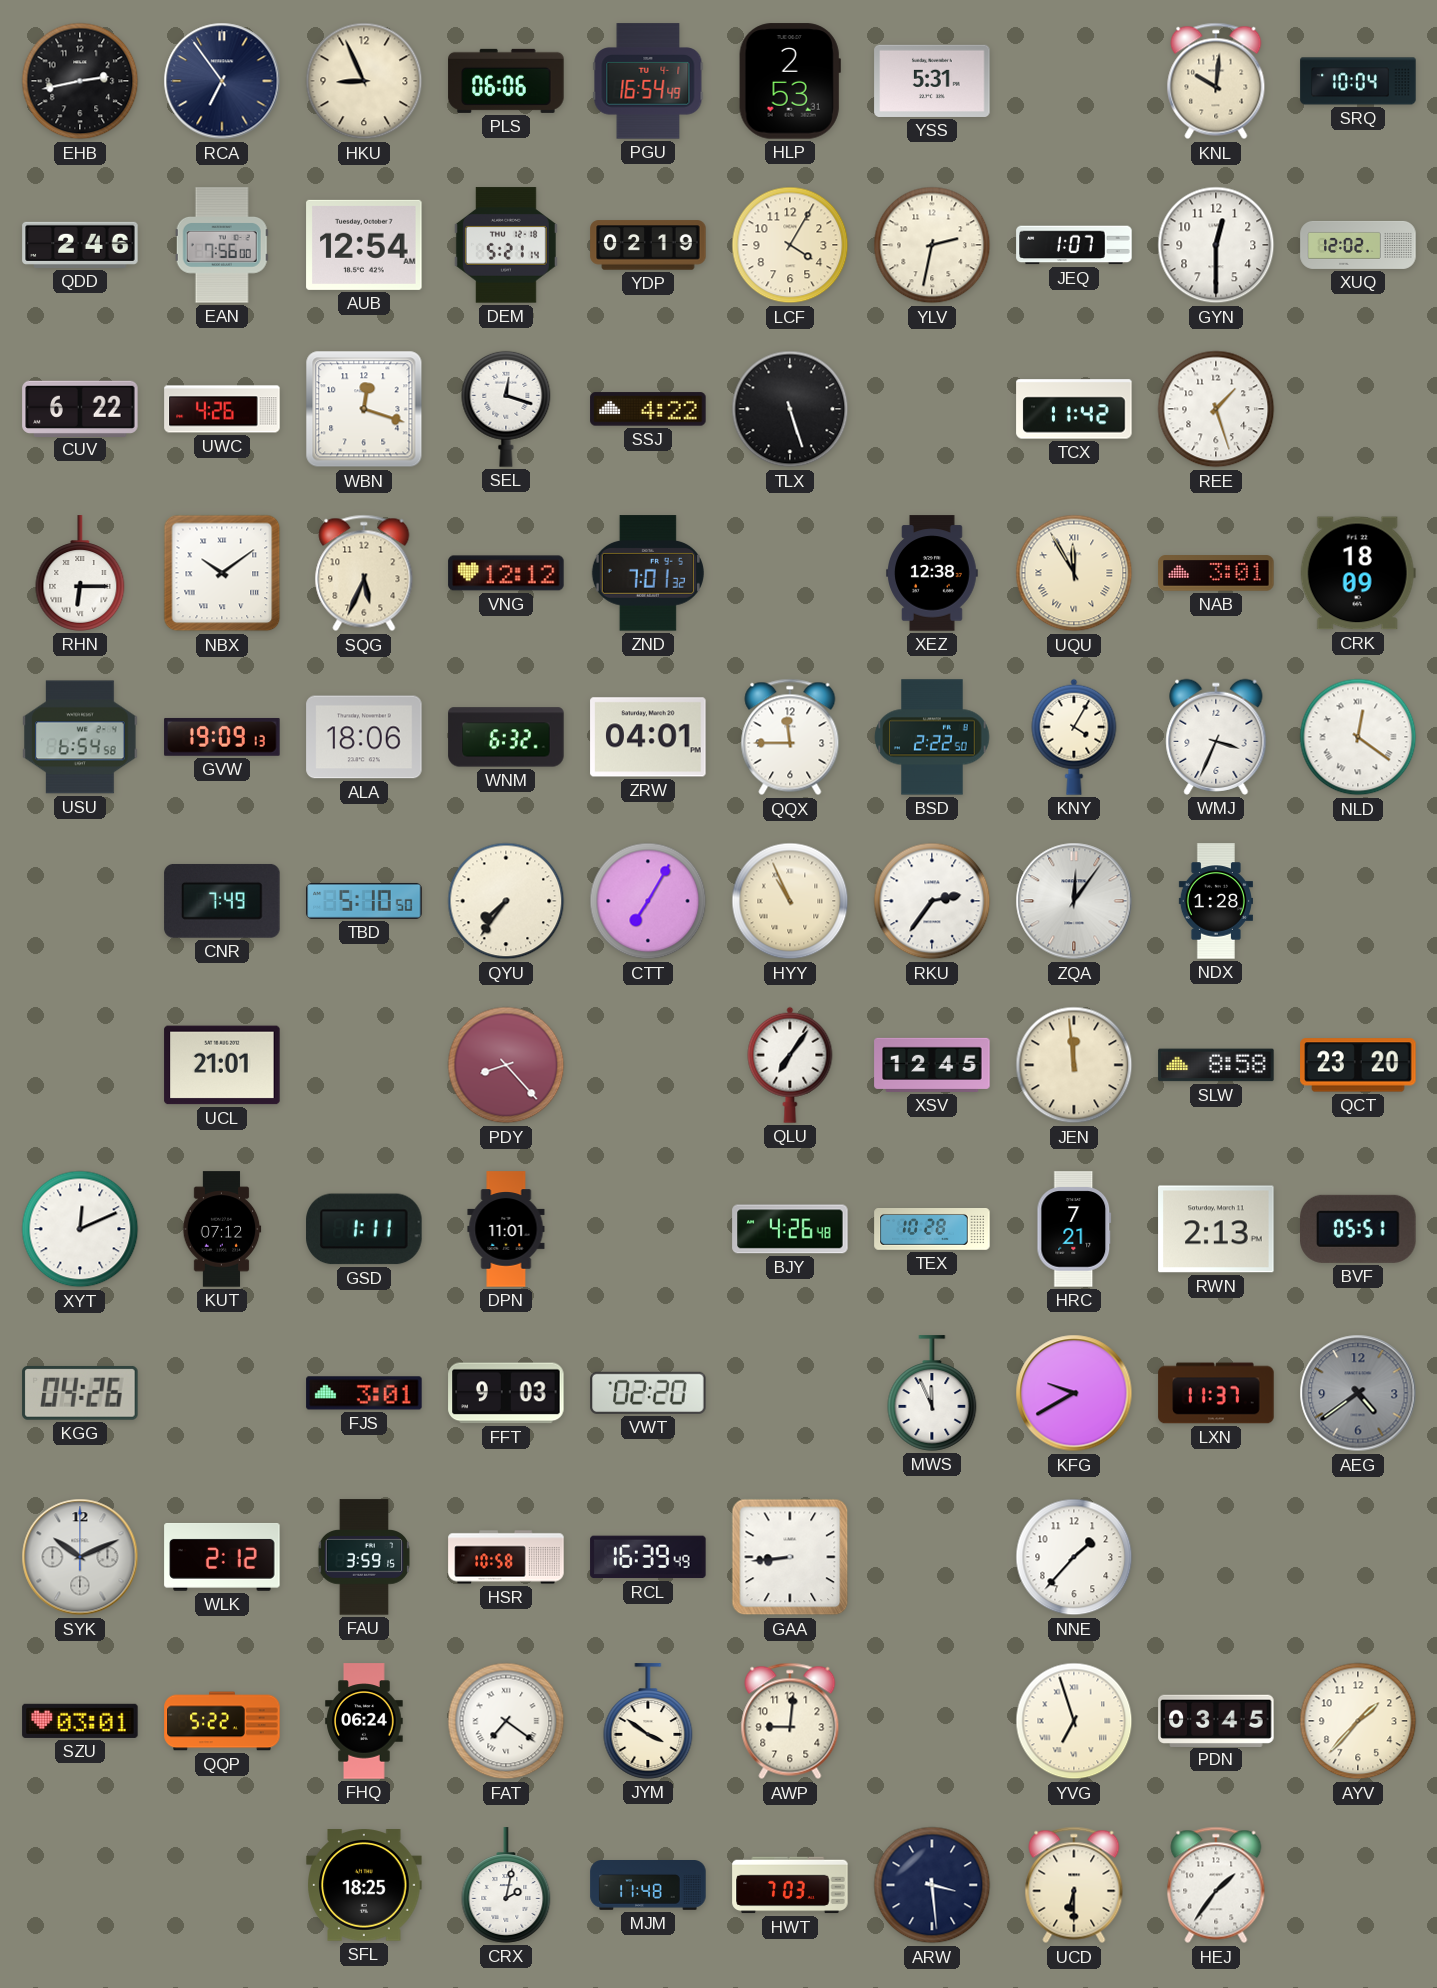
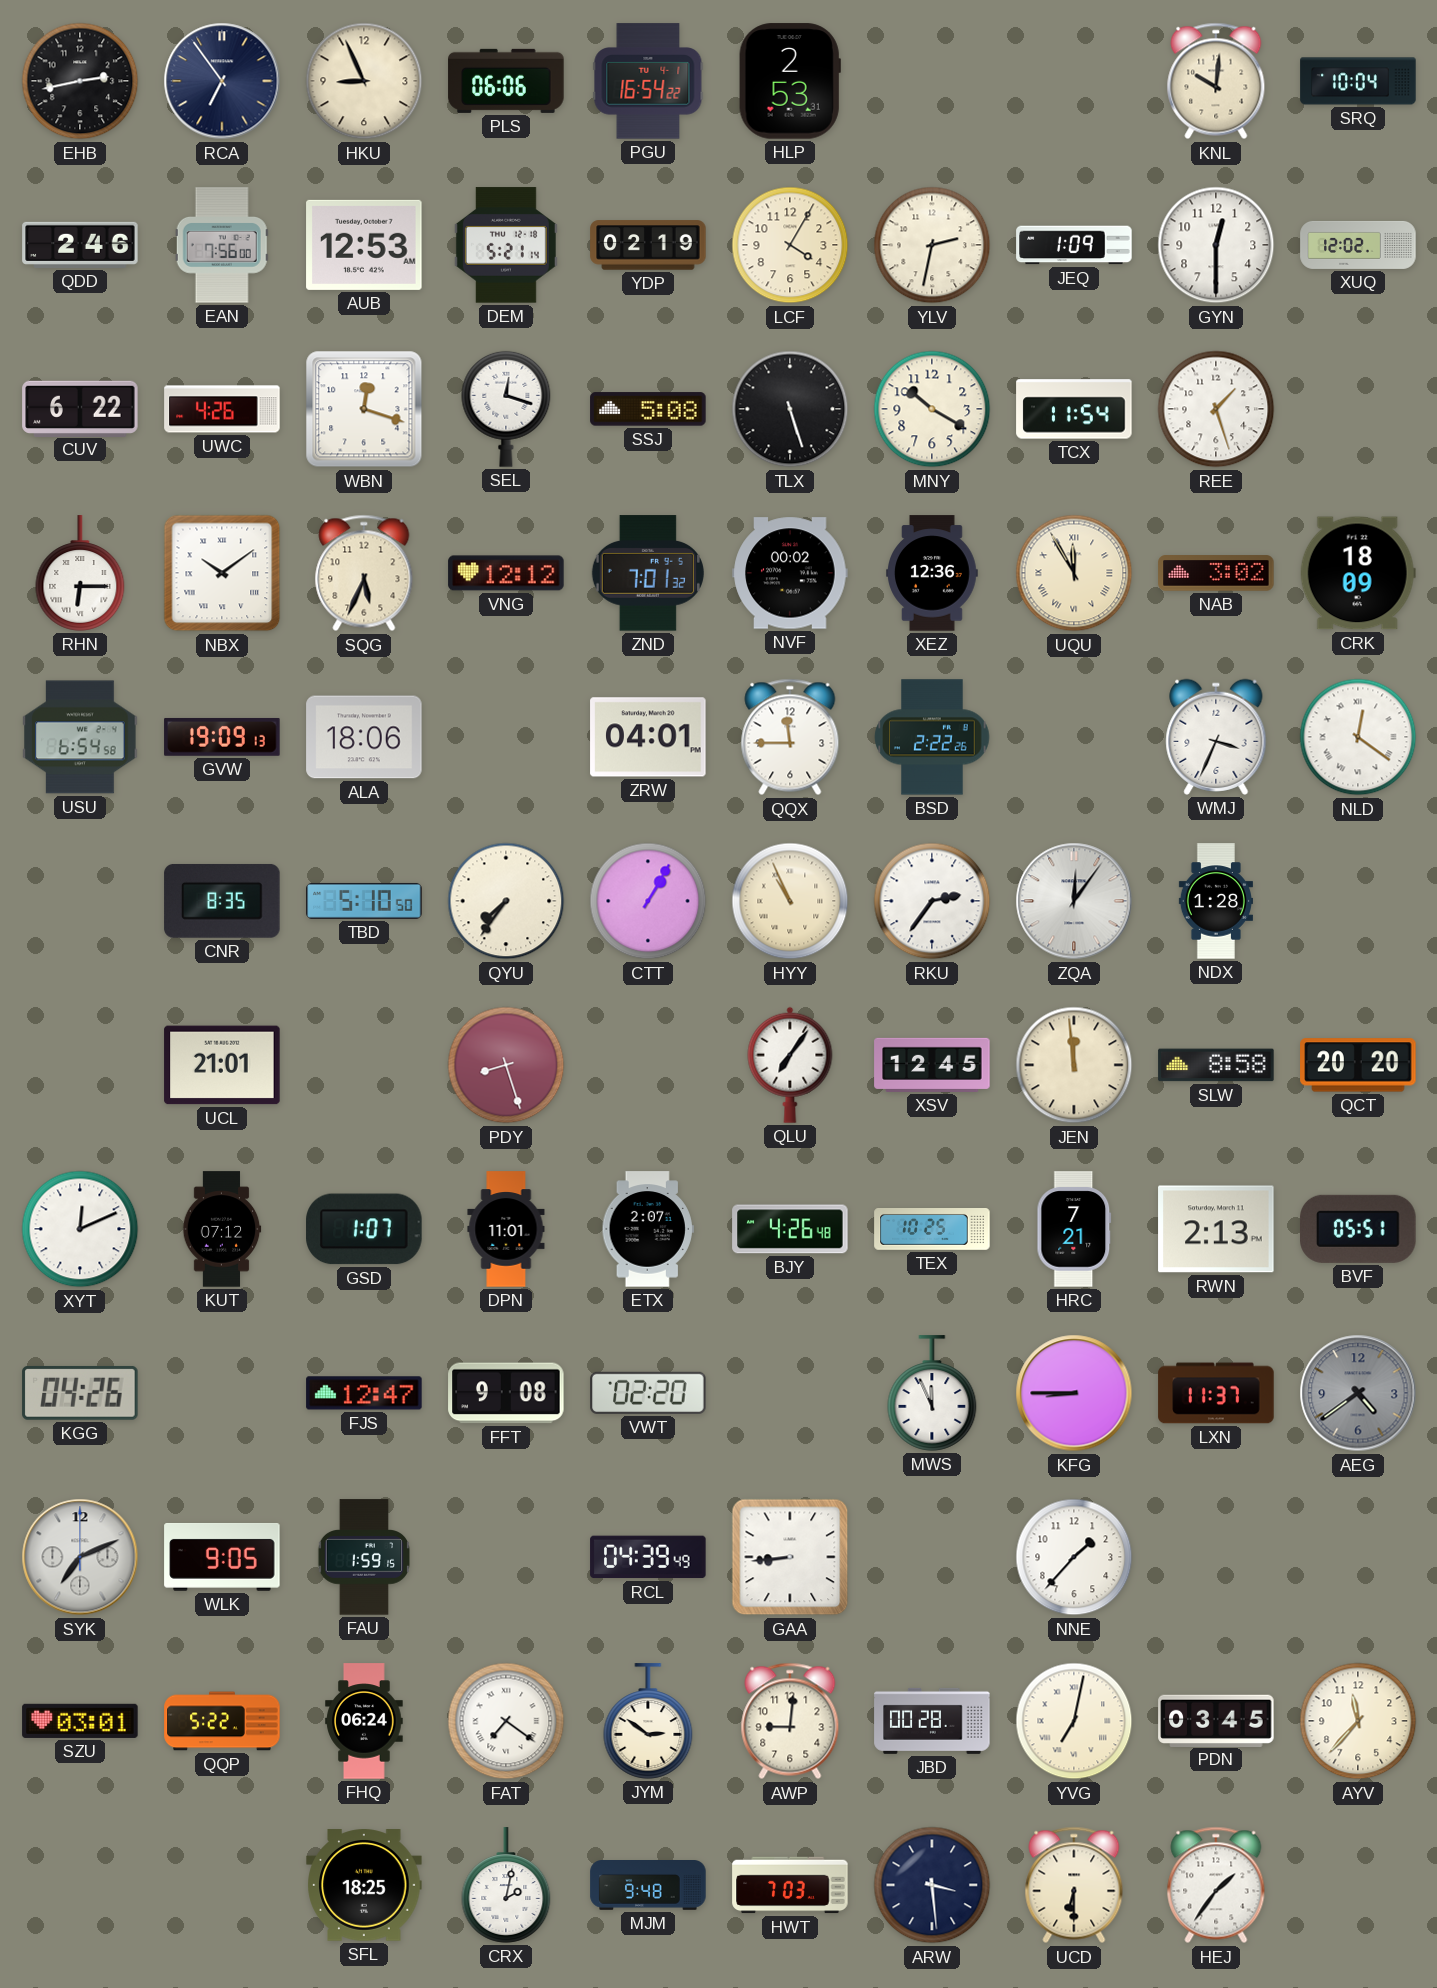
PGU: 16:54:49 -> 16:54:22
YSS: 5:31 -> none
AUB: 12:54 -> 12:53
JEQ: 1:07 -> 1:09
SSJ: 4:22 -> 5:08
MNY: none -> 10:20
TCX: 11:42 -> 11:54
NVF: none -> 00:02
XEZ: 12:38 -> 12:36
NAB: 3:01 -> 3:02
WNM: 6:32 -> none
BSD: 2:22:50 -> 2:22:26
KNY: 4:05 -> none
CNR: 7:49 -> 8:35
CTT: 7:05 -> 1:05
PDY: 8:23 -> 8:27
QCT: 23:20 -> 20:20
GSD: 1:11 -> 1:07
ETX: none -> 2:07
TEX: 10:28 -> 10:25
FJS: 3:01 -> 12:47
FFT: 9:03 -> 9:08
KFG: 9:40 -> 8:45
SYK: 10:11 -> 7:11
WLK: 2:12 -> 9:05
FAU: 3:59 -> 1:59
HSR: 10:58 -> none
RCL: 16:39 -> 04:39
JYM: 3:51 -> 2:51
JBD: none -> 00:28
YVG: 6:57 -> 7:02
AYV: 1:37 -> 11:37
MJM: 11:48 -> 9:48
